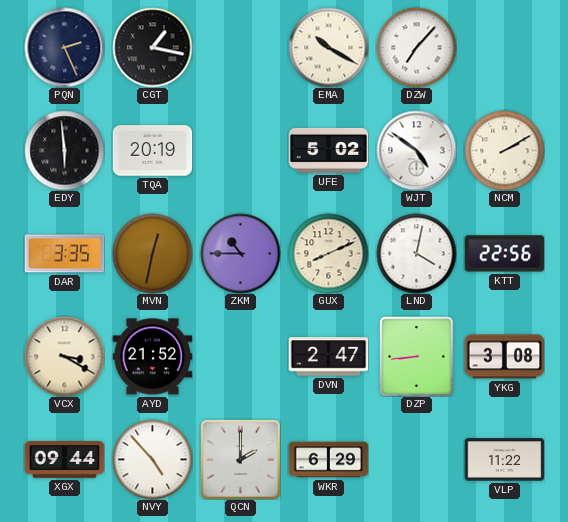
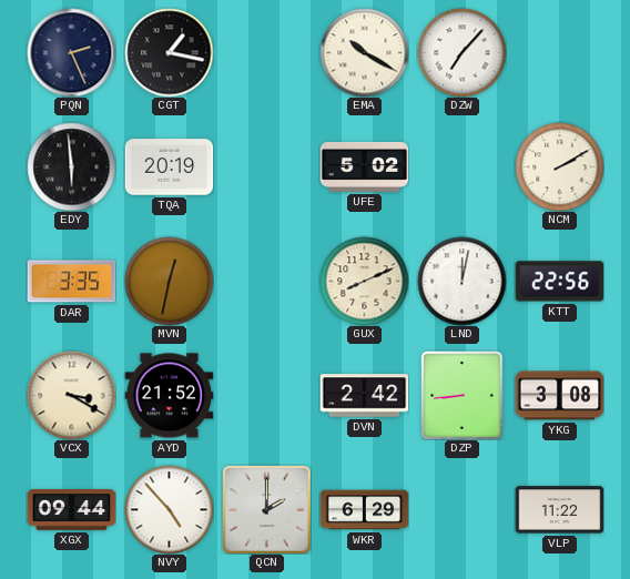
WJT: 4:51 -> none
ZKM: 10:45 -> none
LND: 4:02 -> 12:02
DVN: 2:47 -> 2:42
